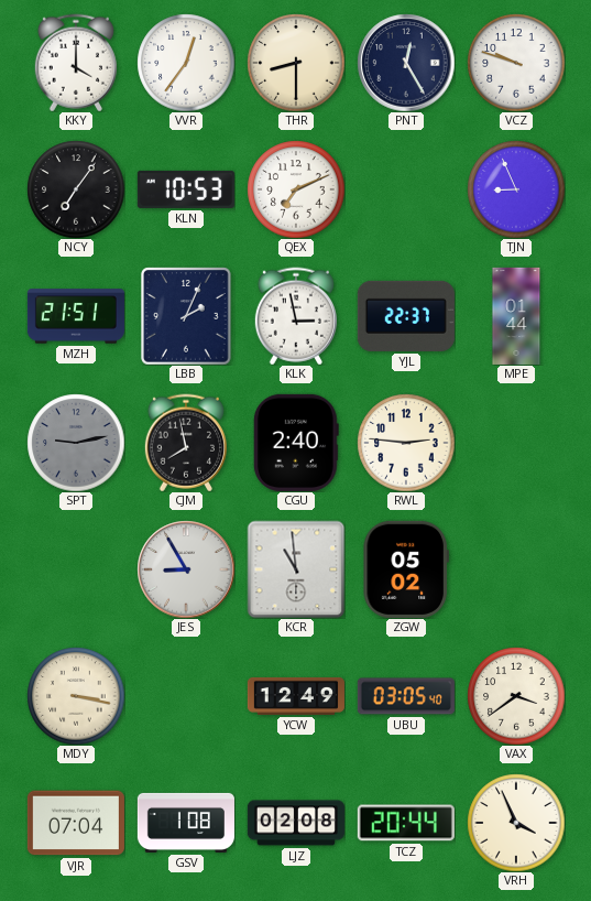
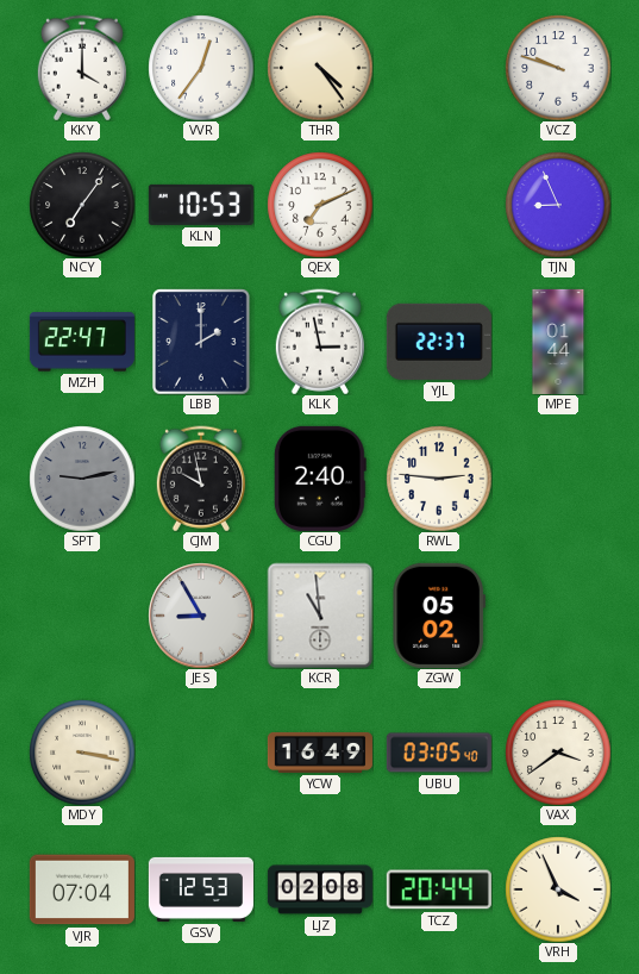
THR: 8:30 -> 4:24
PNT: 12:25 -> none
MZH: 21:51 -> 22:47
LBB: 2:04 -> 2:00
CJM: 7:58 -> 9:58
YCW: 12:49 -> 16:49
GSV: 1:08 -> 12:53
